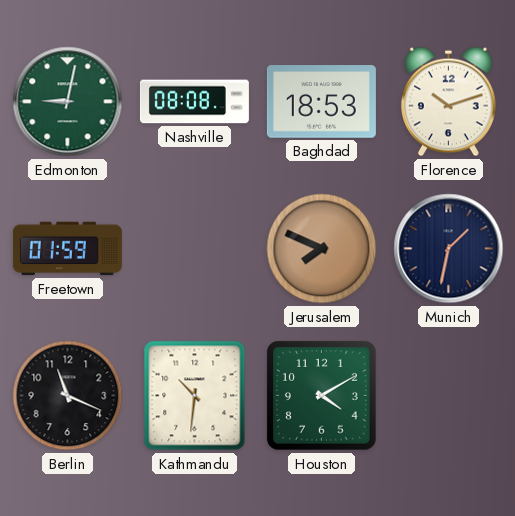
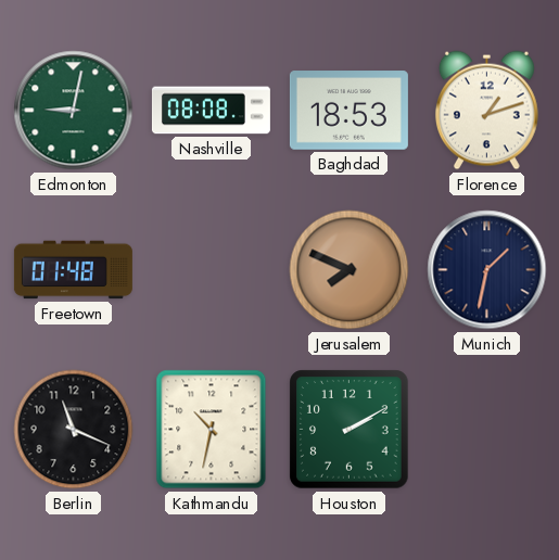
Florence: 10:12 -> 1:12
Freetown: 01:59 -> 01:48
Kathmandu: 10:31 -> 10:32
Houston: 4:10 -> 2:10
